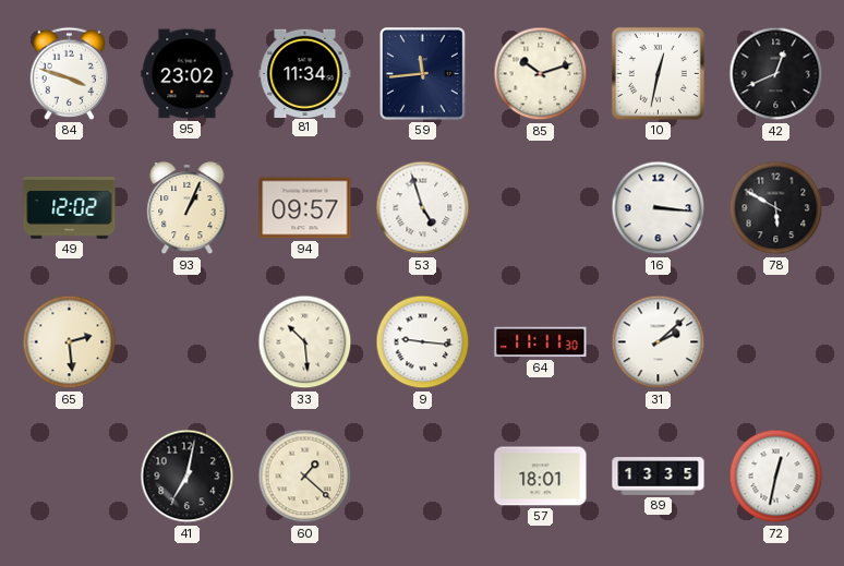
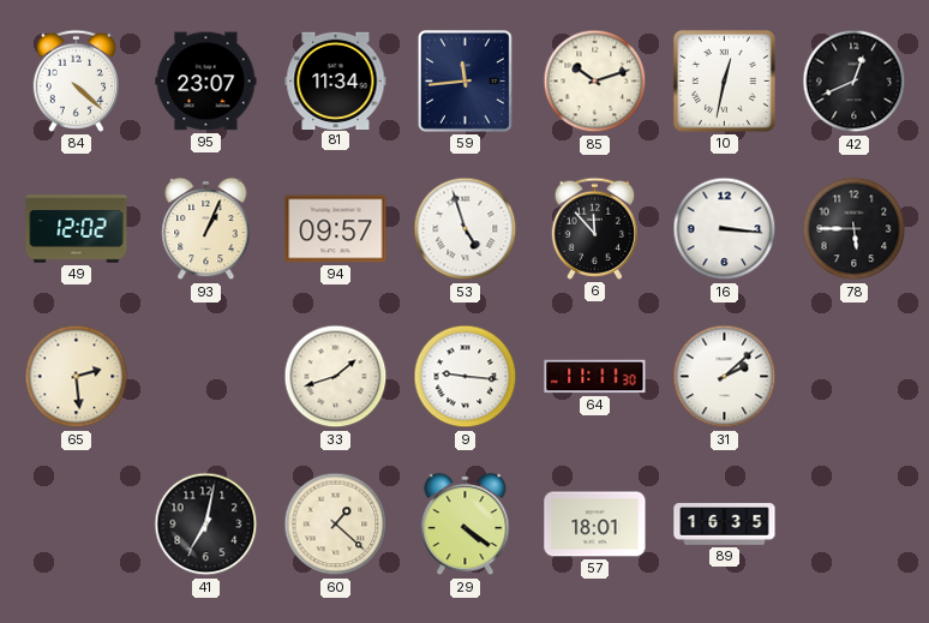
84: 3:48 -> 4:22
95: 23:02 -> 23:07
6: none -> 11:53
78: 5:50 -> 5:45
33: 10:29 -> 1:42
29: none -> 4:21
89: 13:35 -> 16:35
72: 12:32 -> none
